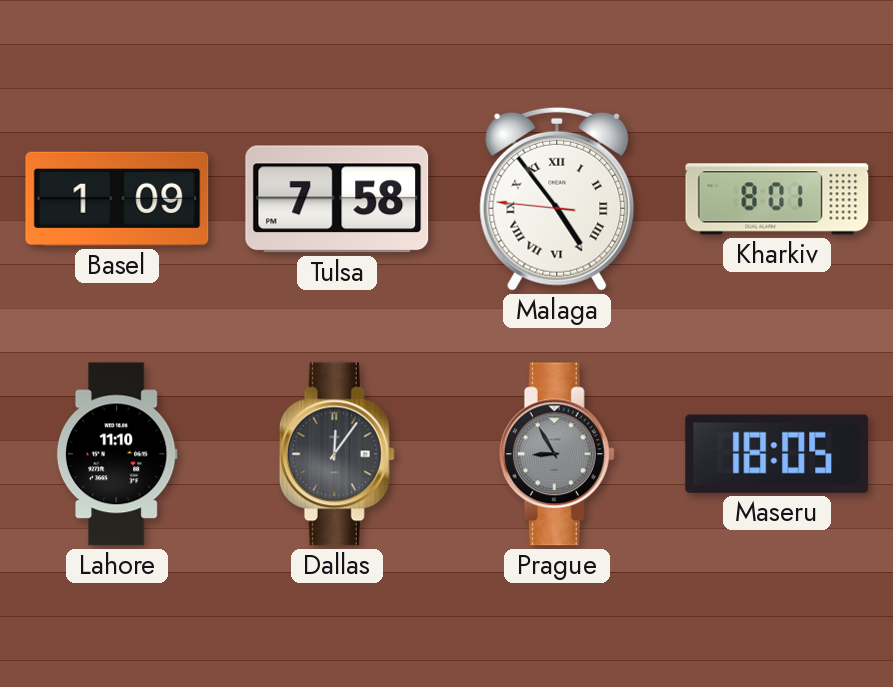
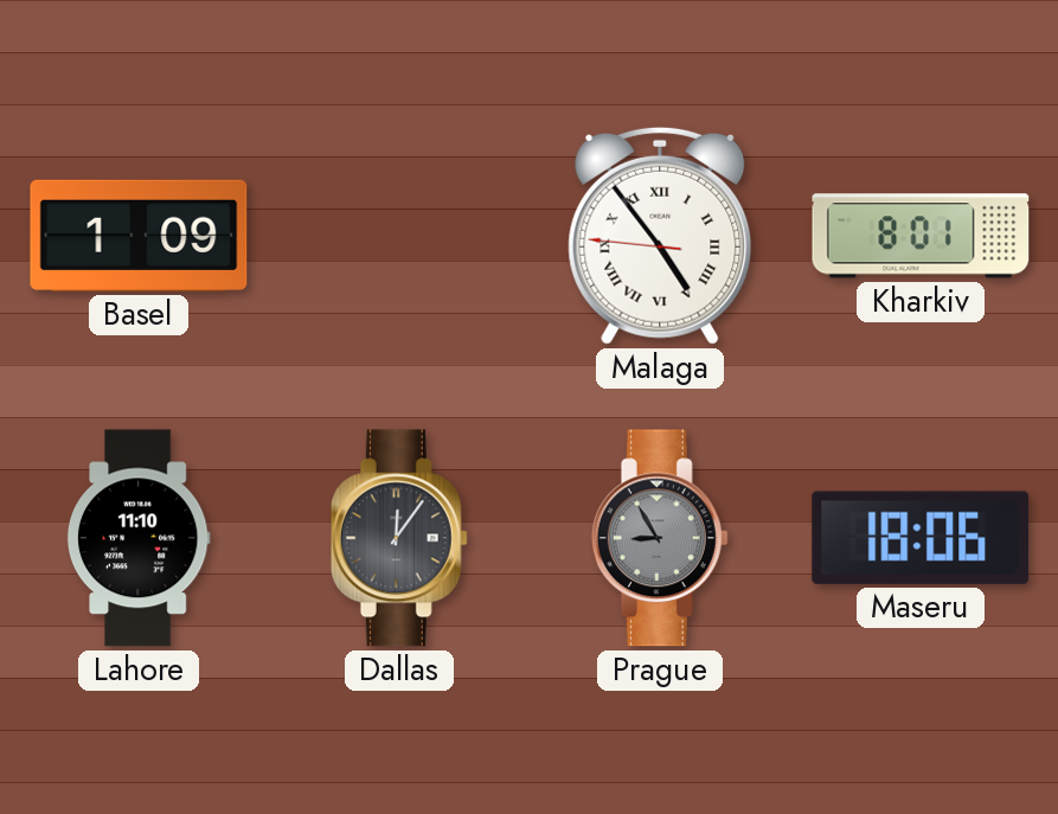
Tulsa: 7:58 -> none
Maseru: 18:05 -> 18:06
